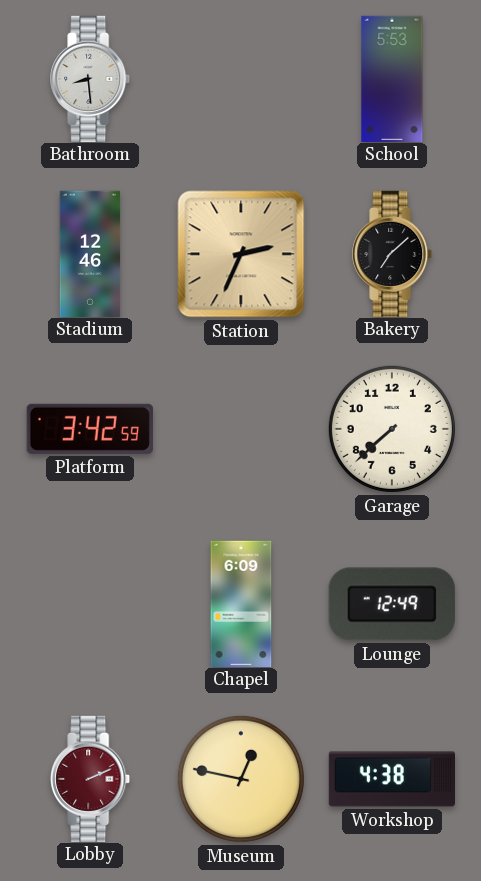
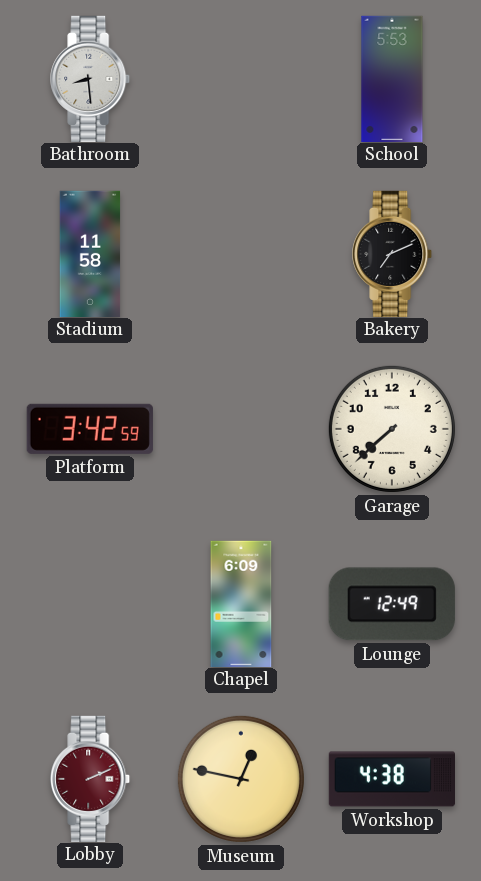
Stadium: 12:46 -> 11:58
Station: 2:34 -> none
Bakery: 7:08 -> 7:11
